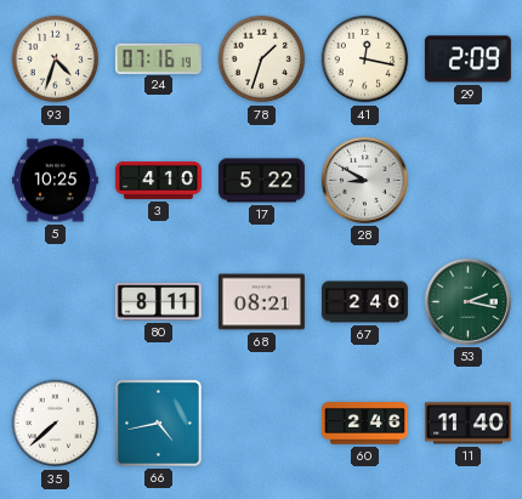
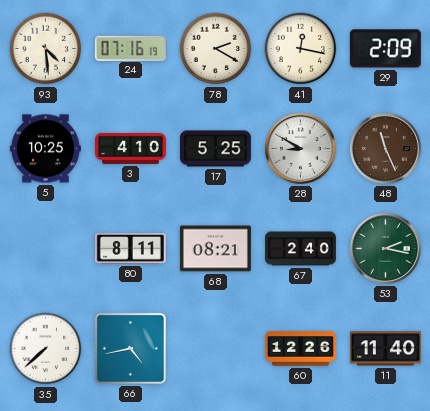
93: 4:33 -> 4:29
78: 1:33 -> 2:20
17: 5:22 -> 5:25
48: none -> 11:26
60: 2:46 -> 12:26
